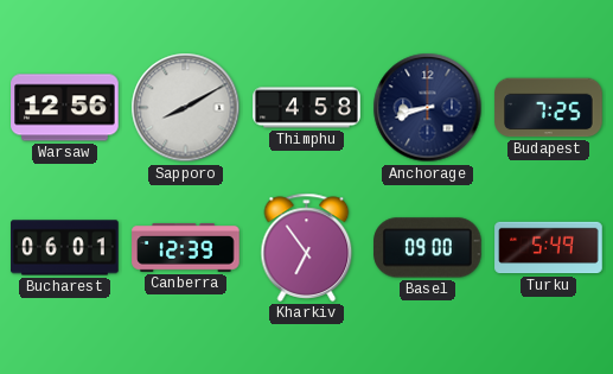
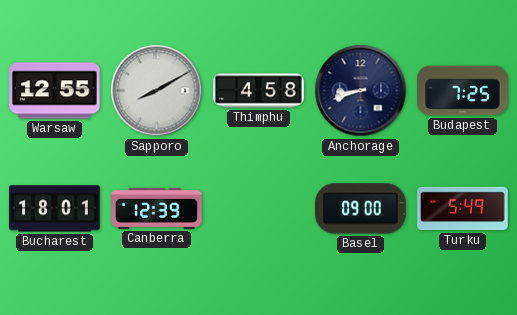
Warsaw: 12:56 -> 12:55
Bucharest: 06:01 -> 18:01
Kharkiv: 6:54 -> none
